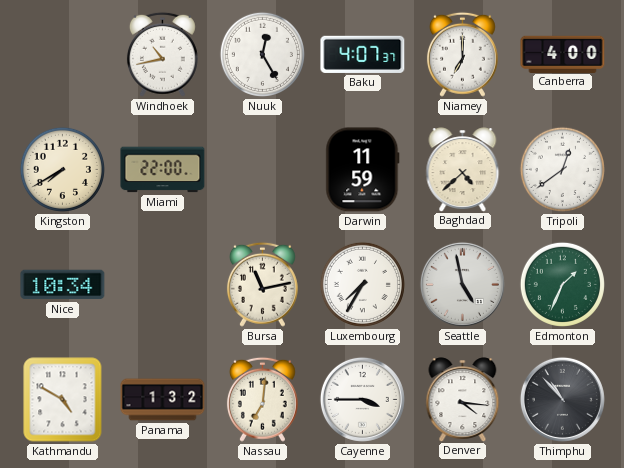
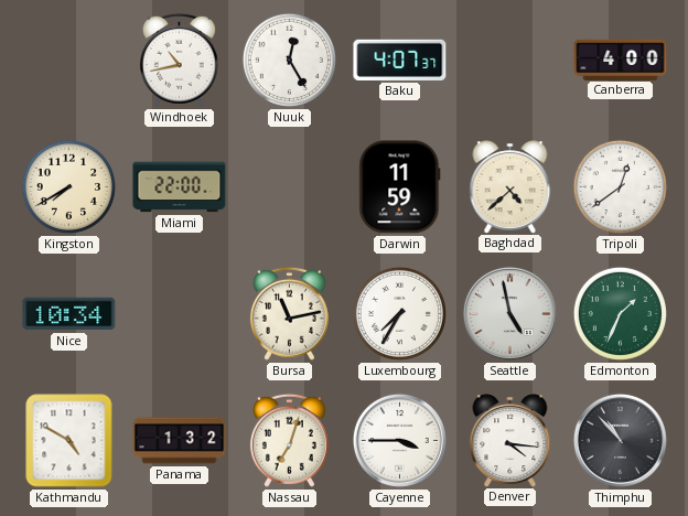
Niamey: 7:00 -> none
Nassau: 7:01 -> 7:03
